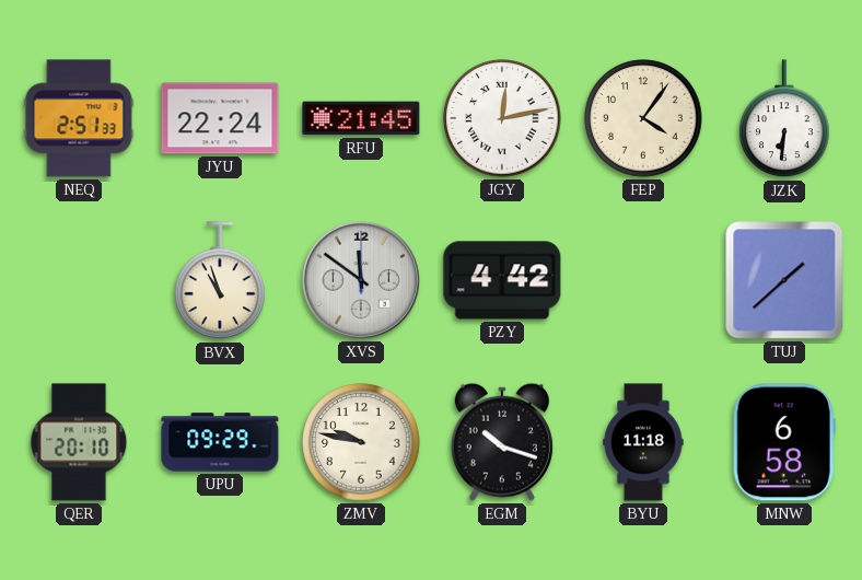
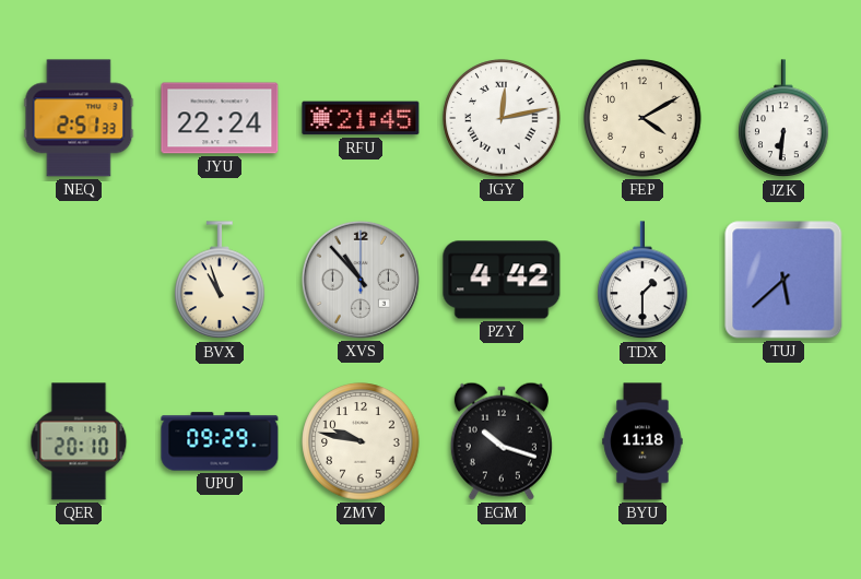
FEP: 4:06 -> 4:10
XVS: 11:51 -> 10:53
TDX: none -> 1:30
TUJ: 1:38 -> 5:38
MNW: 6:58 -> none
